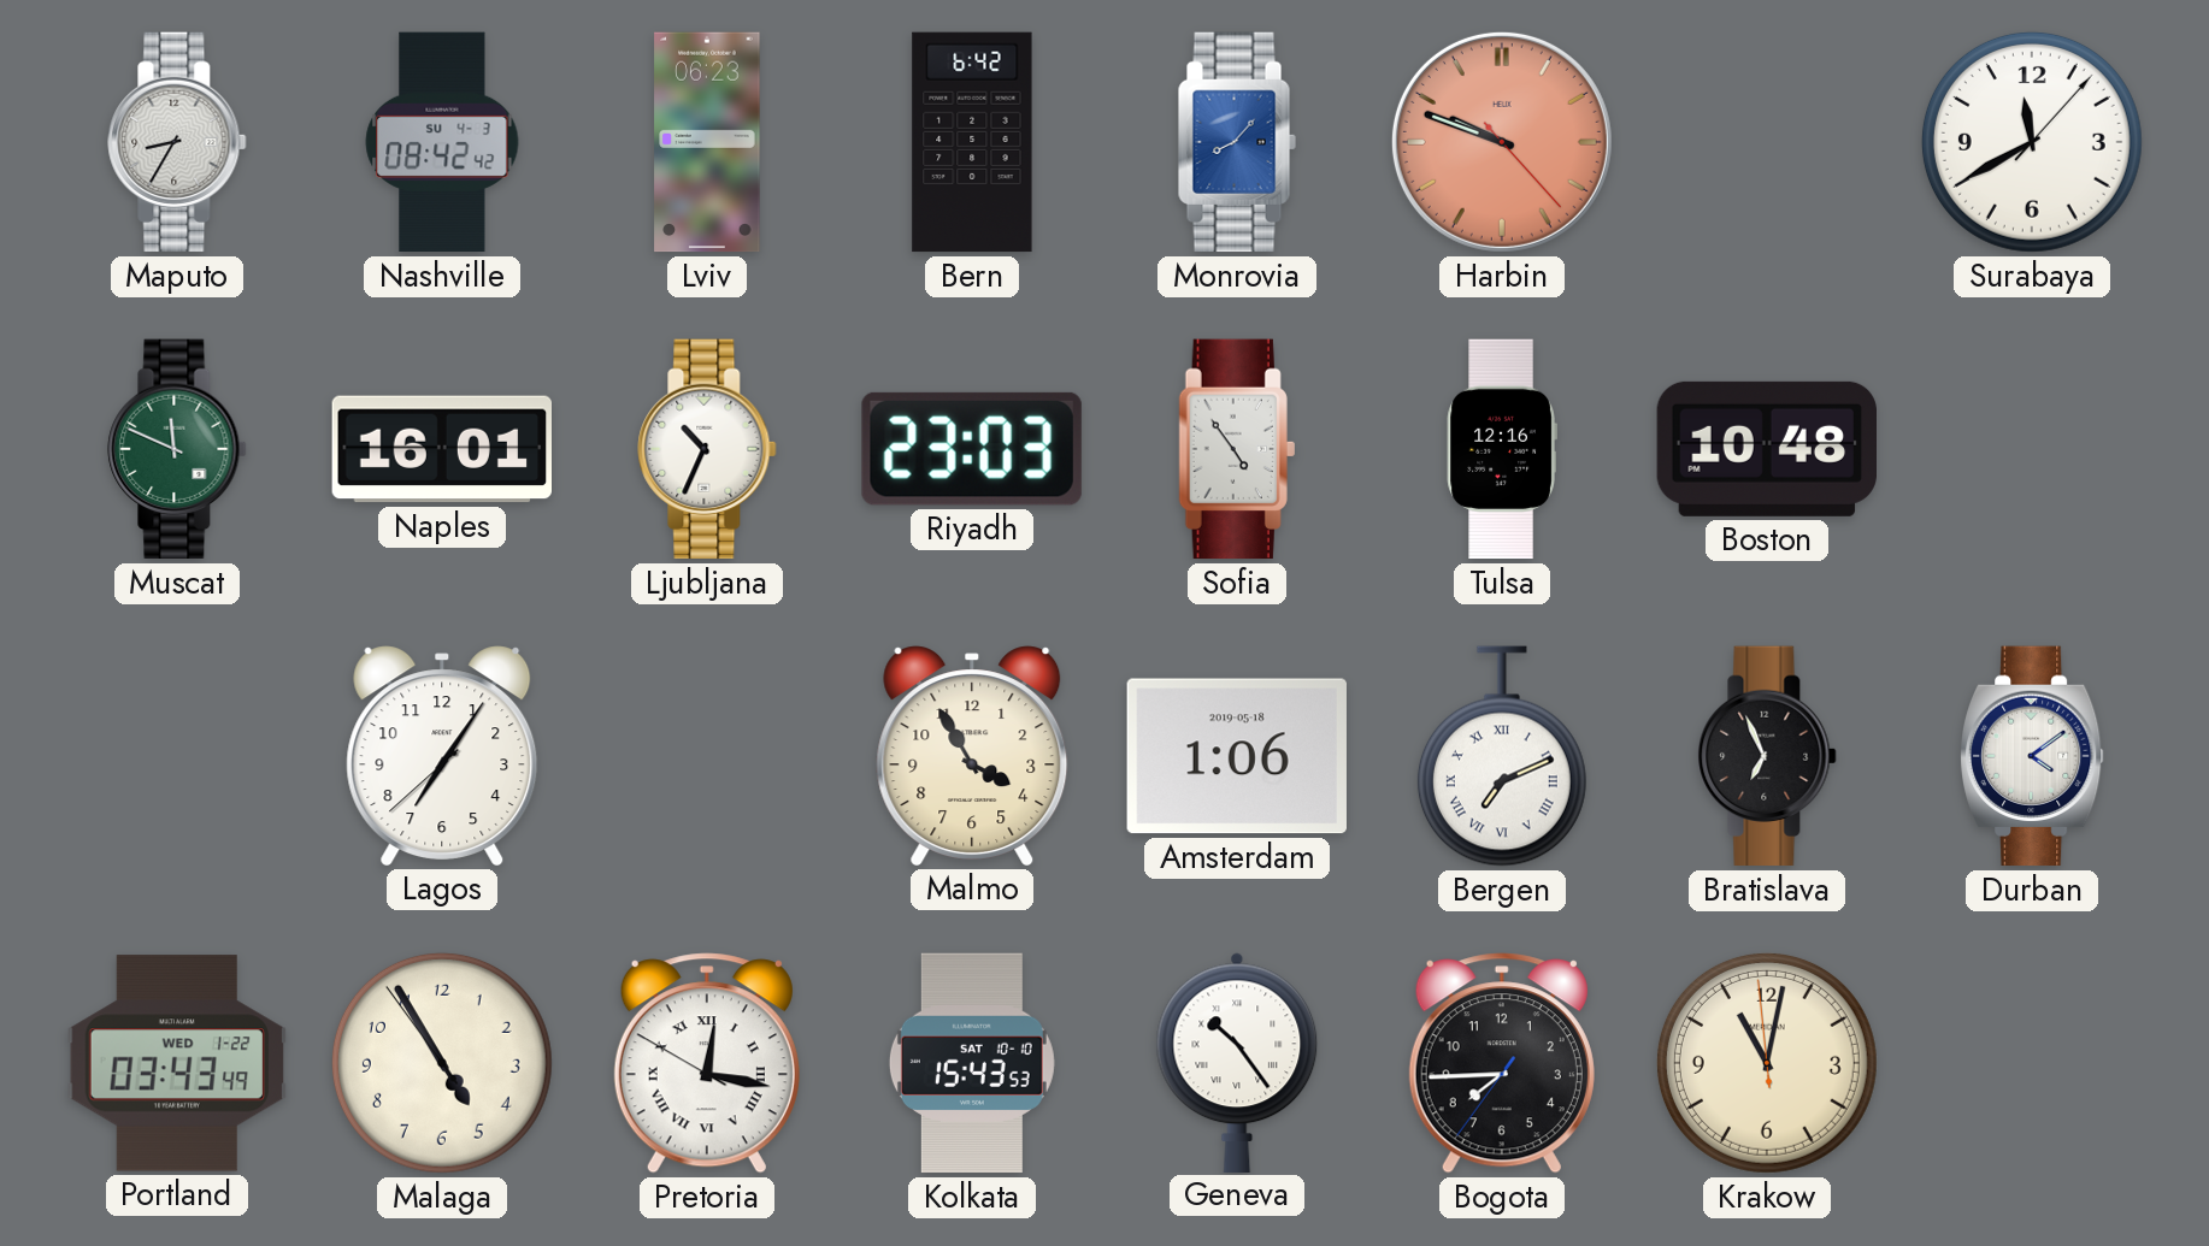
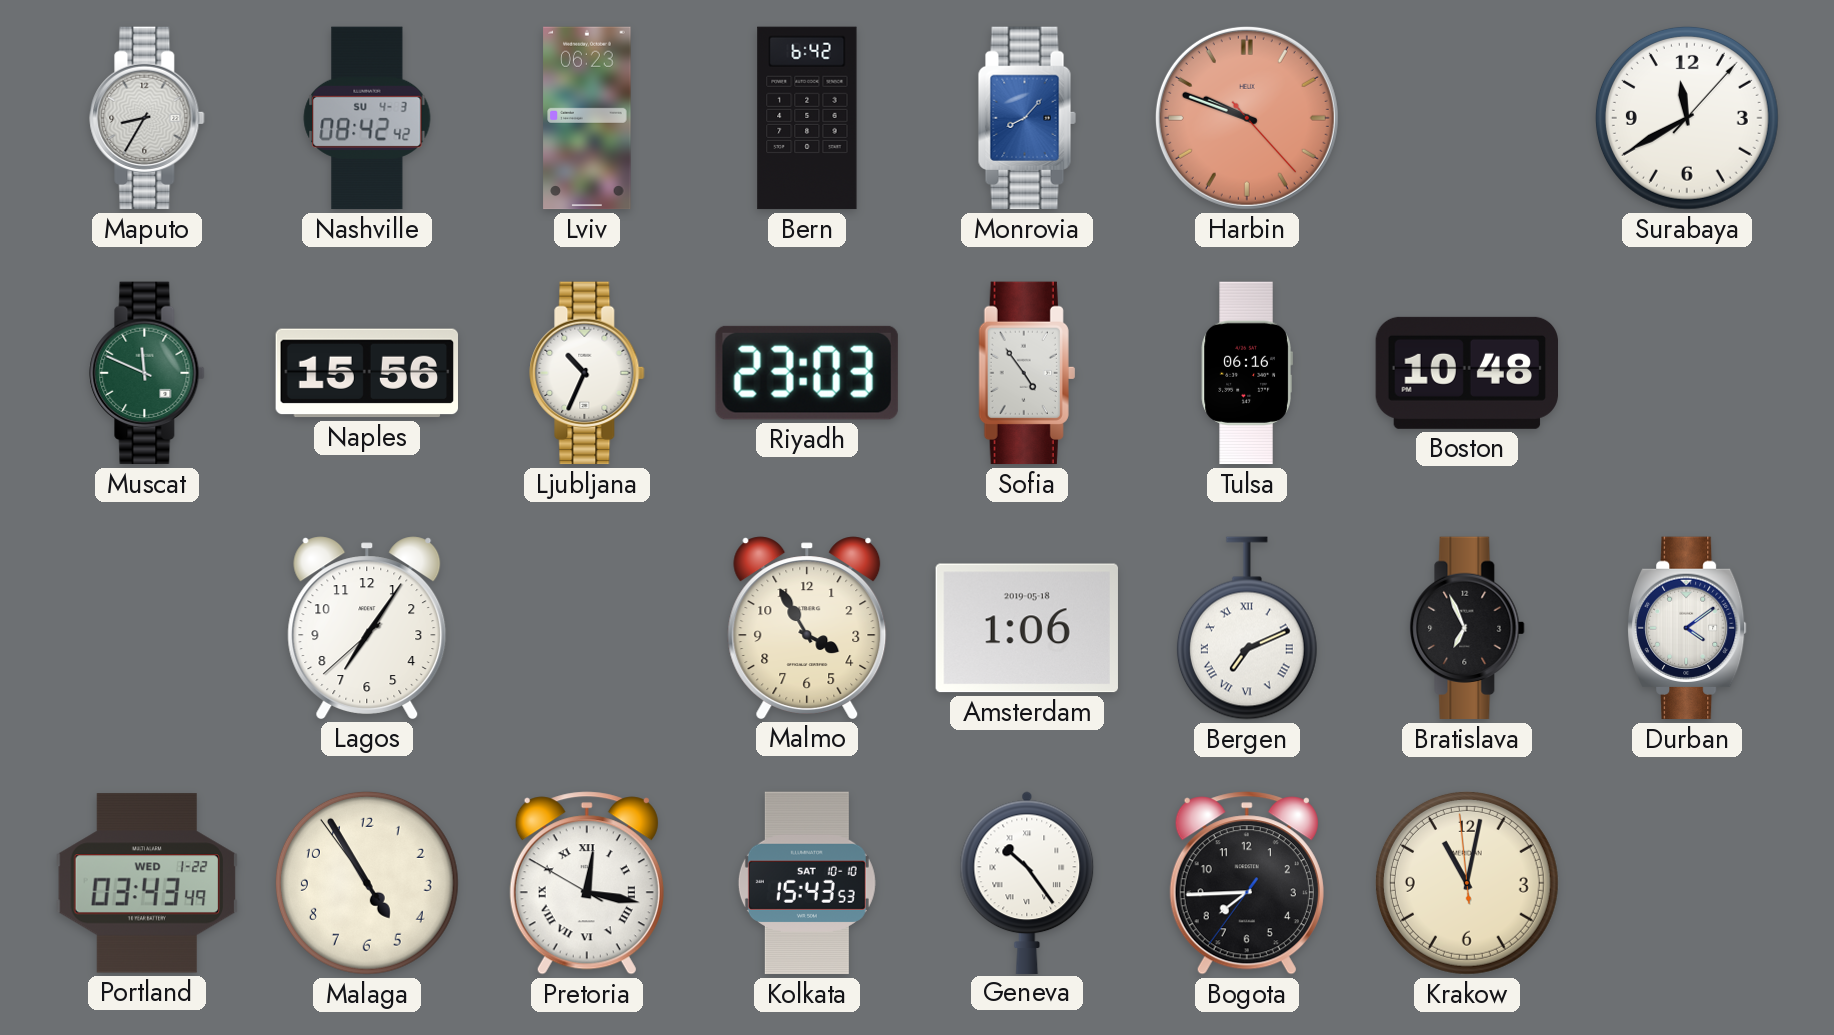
Naples: 16:01 -> 15:56
Tulsa: 12:16 -> 06:16
